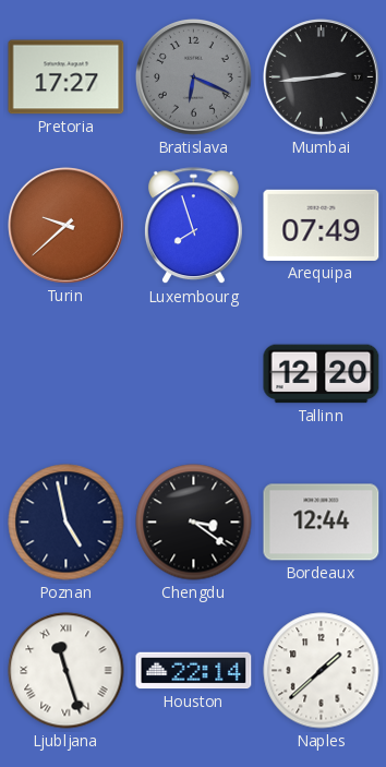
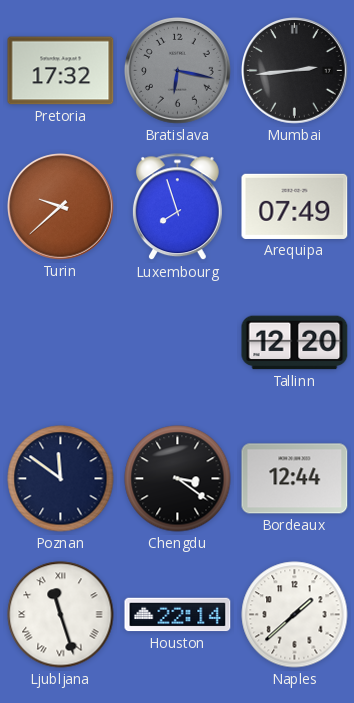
Pretoria: 17:27 -> 17:32
Bratislava: 6:19 -> 6:17
Poznan: 4:58 -> 11:51
